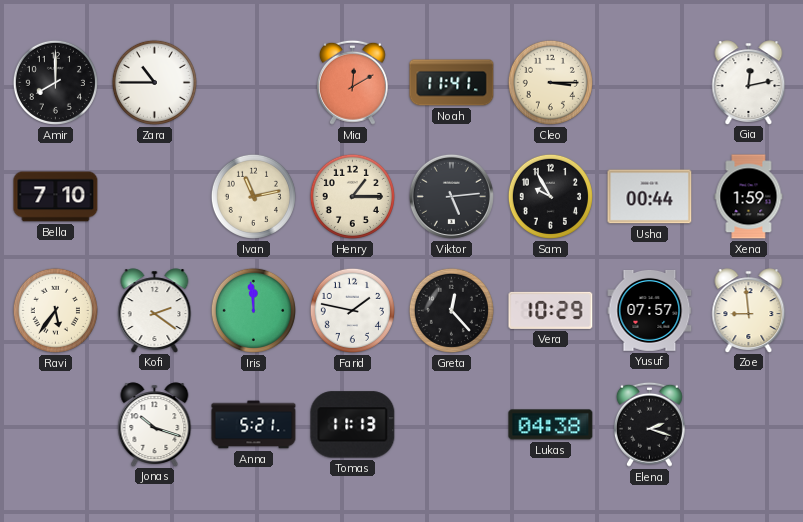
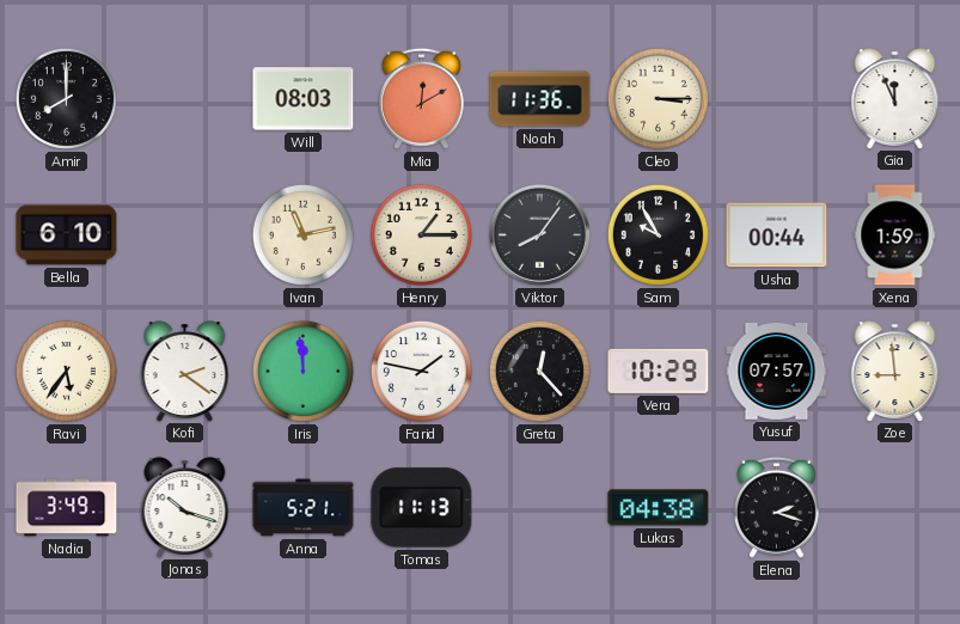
Zara: 10:45 -> none
Will: none -> 08:03
Noah: 11:41 -> 11:36
Gia: 12:13 -> 11:56
Bella: 7:10 -> 6:10
Viktor: 5:14 -> 8:06
Nadia: none -> 3:49
